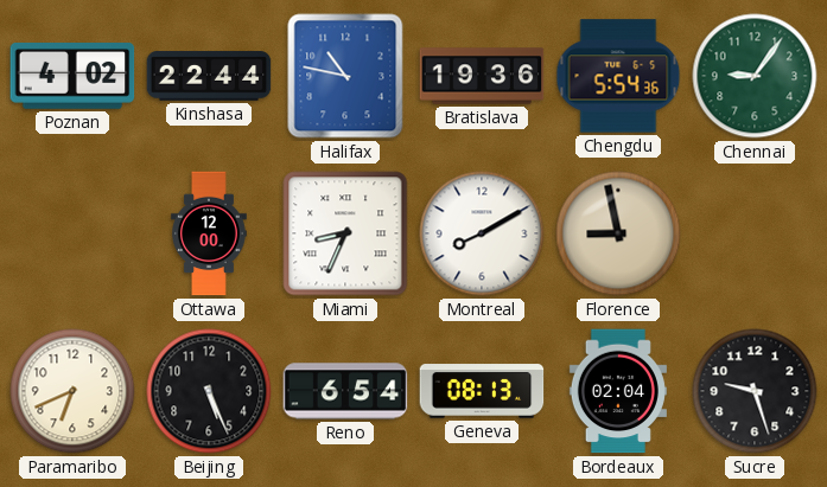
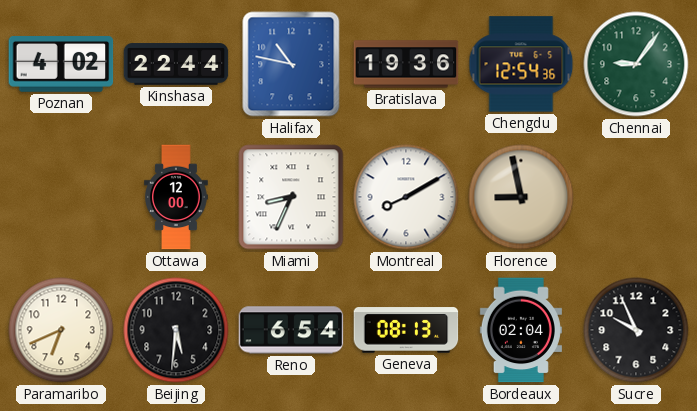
Chengdu: 5:54 -> 12:54
Beijing: 5:26 -> 5:31
Sucre: 9:27 -> 9:56
